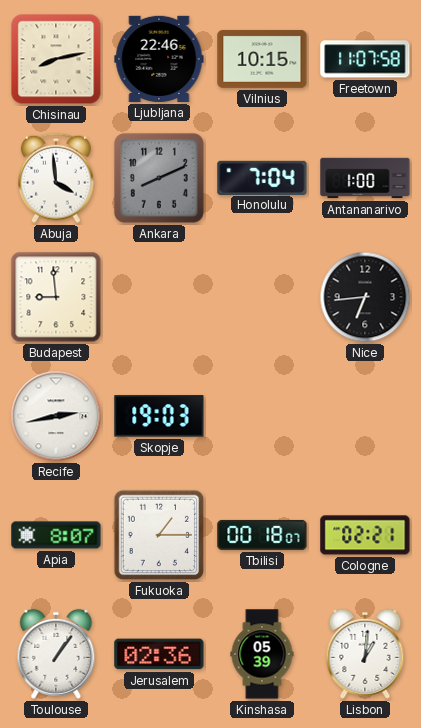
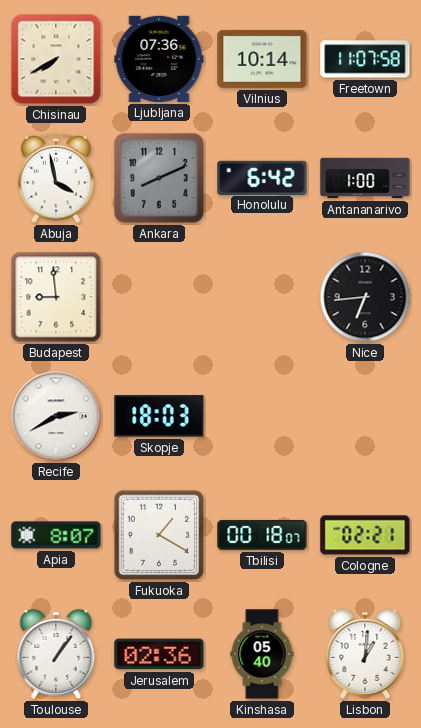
Chisinau: 8:13 -> 7:40
Ljubljana: 22:46 -> 07:36
Vilnius: 10:15 -> 10:14
Abuja: 3:59 -> 3:58
Honolulu: 7:04 -> 6:42
Recife: 2:43 -> 2:40
Skopje: 19:03 -> 18:03
Fukuoka: 1:15 -> 1:20
Kinshasa: 05:39 -> 05:40
